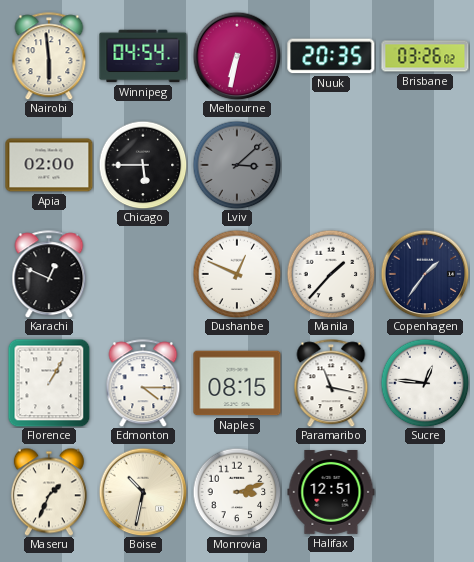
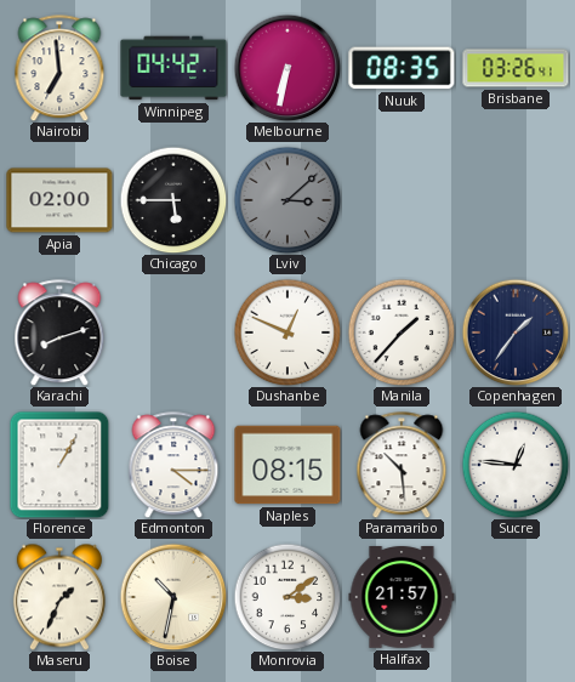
Nairobi: 5:59 -> 6:59
Winnipeg: 04:54 -> 04:42
Nuuk: 20:35 -> 08:35
Brisbane: 03:26:02 -> 03:26:41
Karachi: 12:49 -> 8:12
Paramaribo: 11:17 -> 10:29
Monrovia: 3:12 -> 3:09
Halifax: 12:51 -> 21:57
